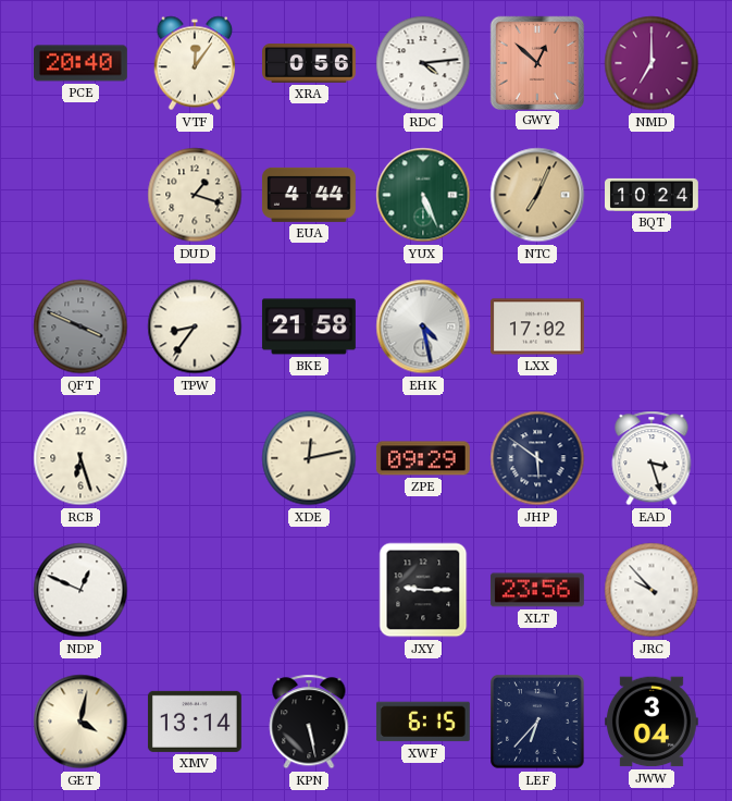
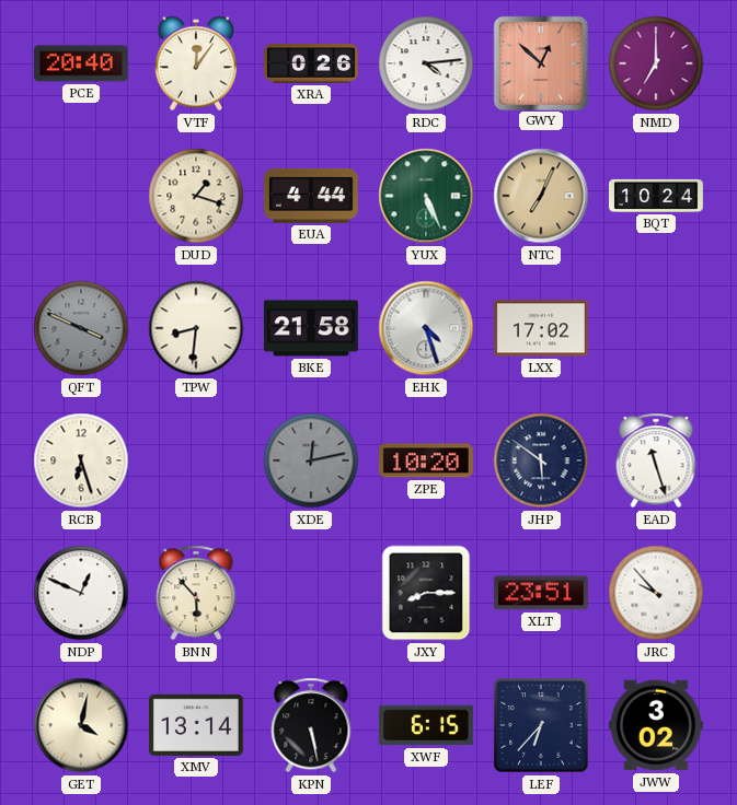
XRA: 0:56 -> 0:26
TPW: 8:36 -> 8:31
EHK: 4:28 -> 4:27
XDE dial: cream -> grey
ZPE: 09:29 -> 10:20
EAD: 3:27 -> 11:27
BNN: none -> 5:53
JXY: 9:15 -> 8:15
XLT: 23:56 -> 23:51
JWW: 3:04 -> 3:02
